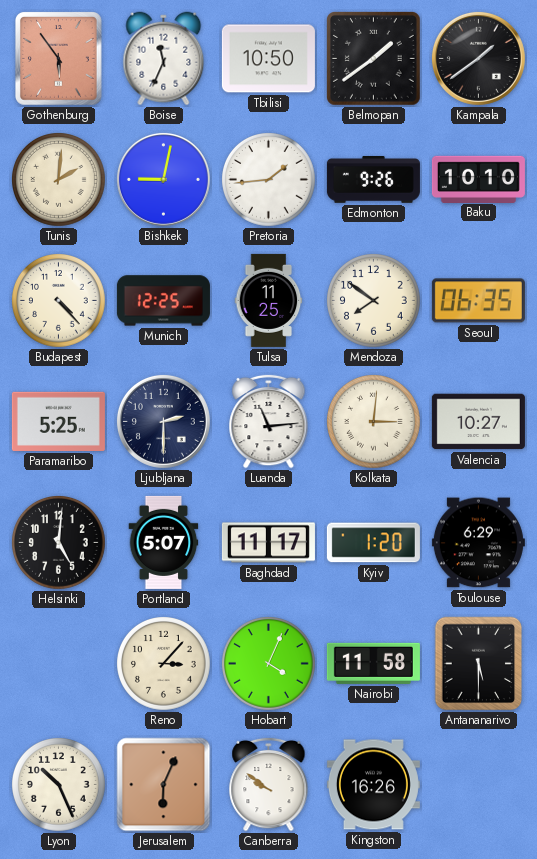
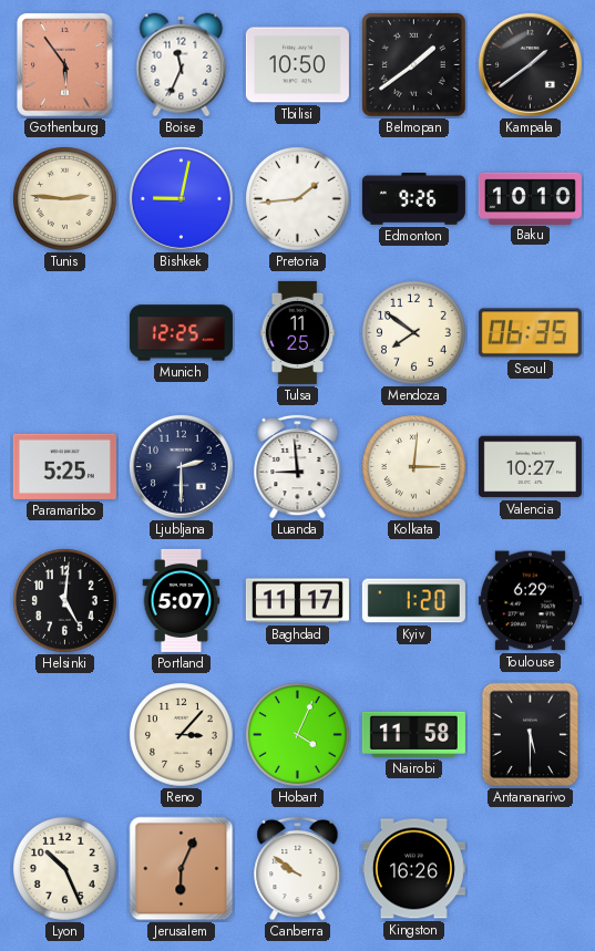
Tunis: 2:01 -> 2:46
Budapest: 4:23 -> none
Luanda: 11:14 -> 8:59
